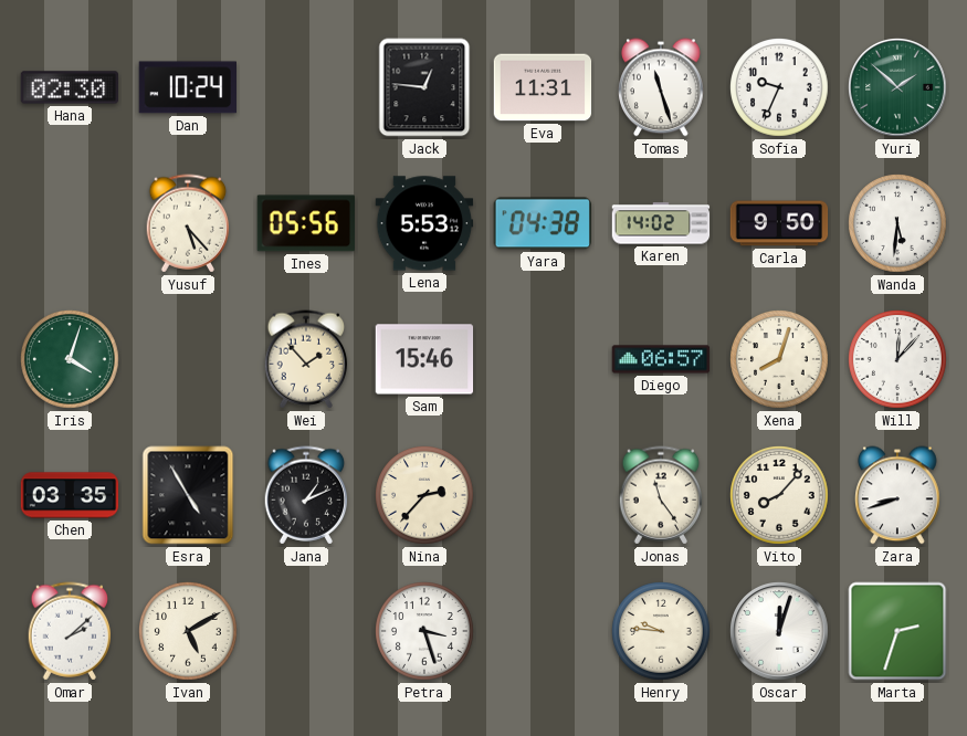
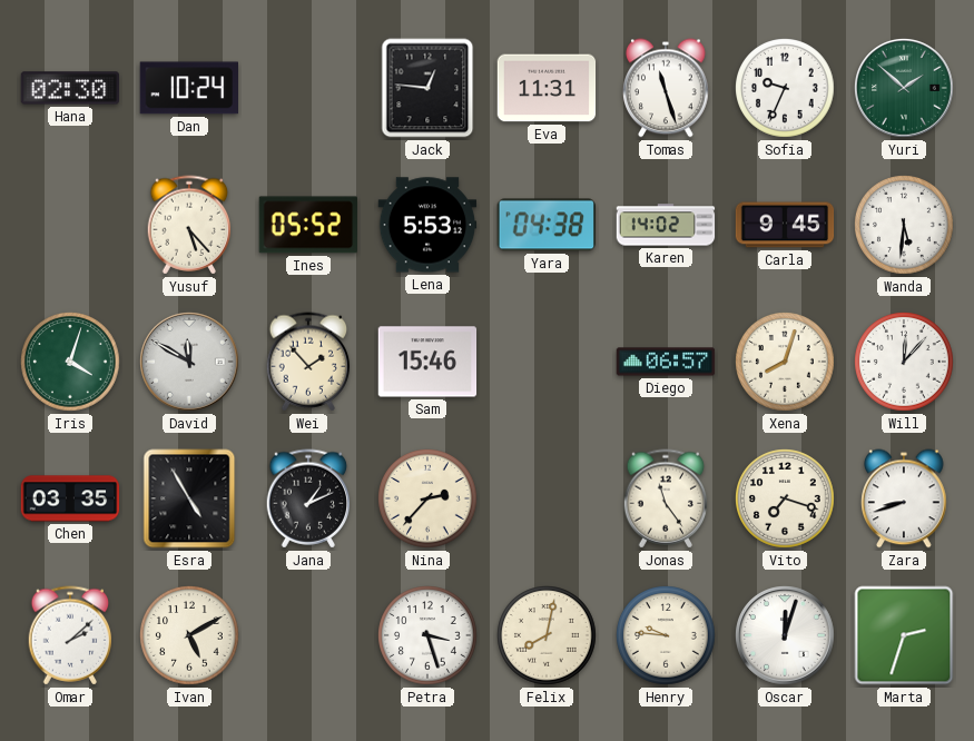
Ines: 05:56 -> 05:52
Carla: 9:50 -> 9:45
David: none -> 11:50
Vito: 8:07 -> 7:18
Felix: none -> 8:02
